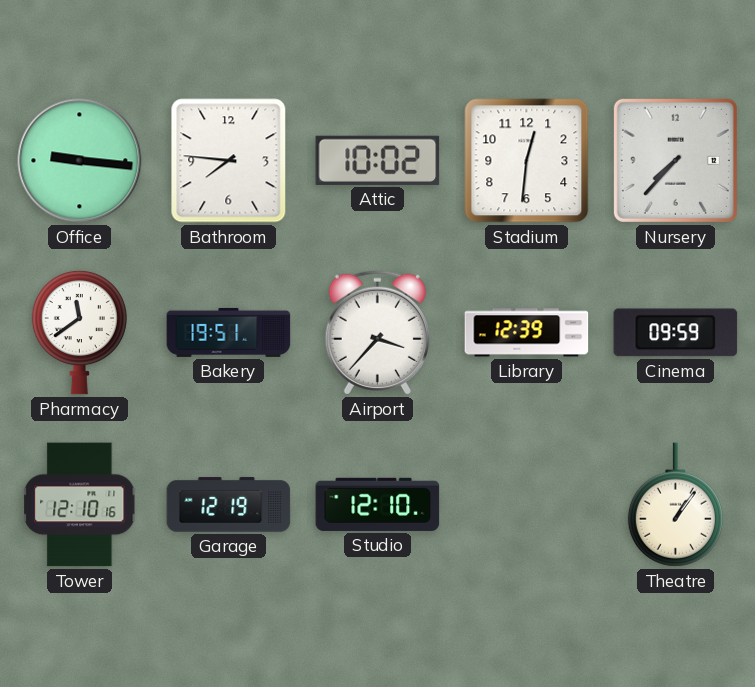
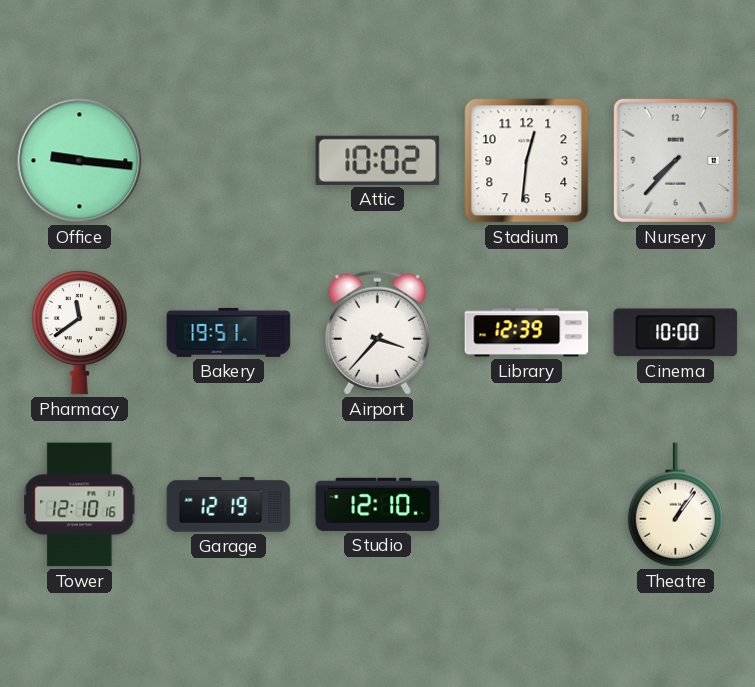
Bathroom: 7:46 -> none
Cinema: 09:59 -> 10:00
